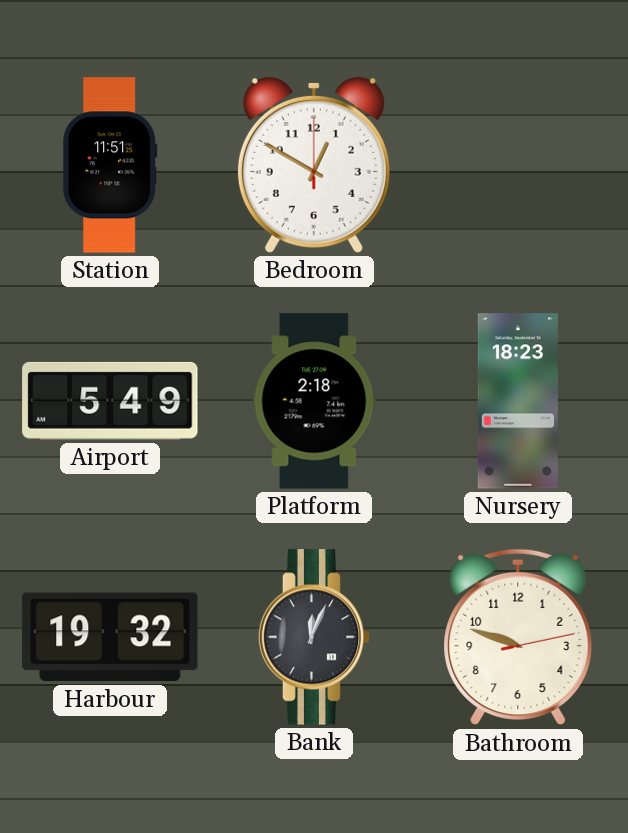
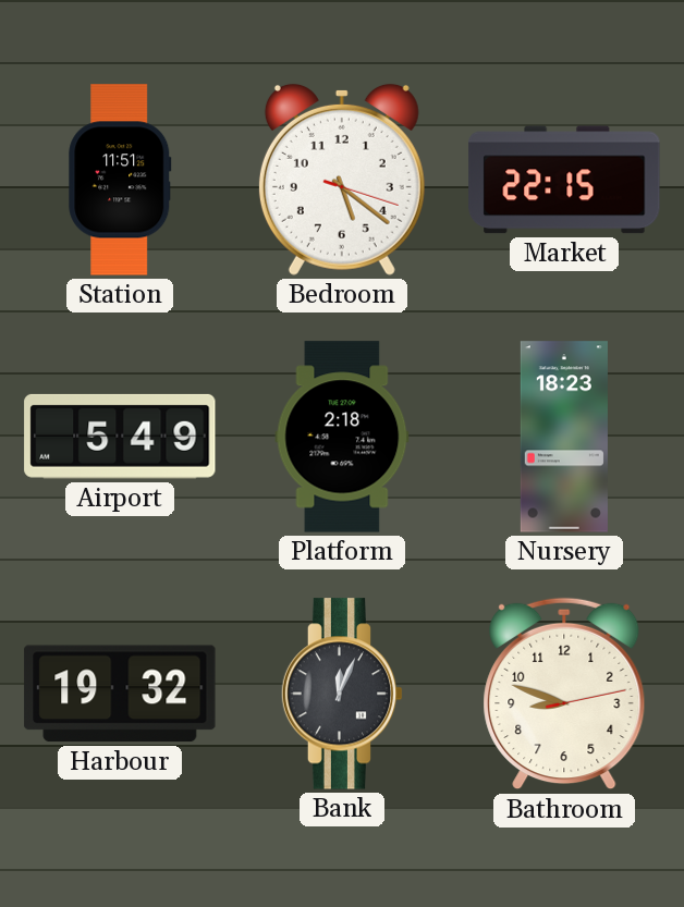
Bedroom: 12:50 -> 5:21
Market: none -> 22:15
Bathroom: 9:48 -> 8:48
